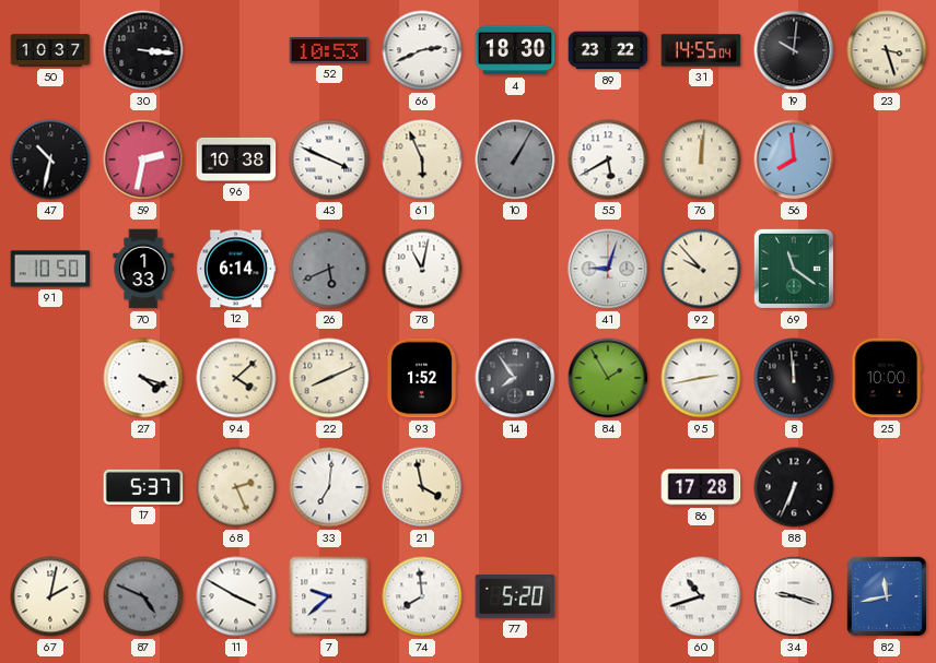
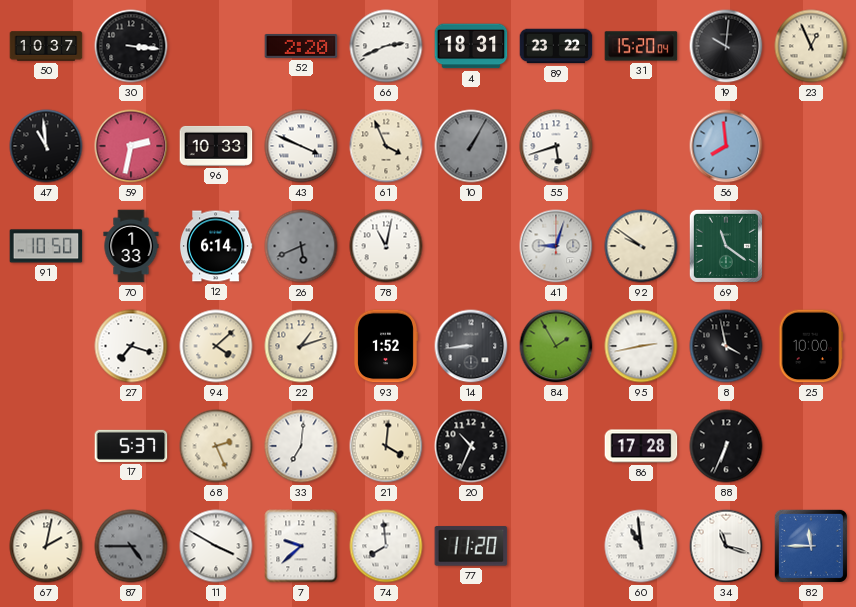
52: 10:53 -> 2:20
4: 18:30 -> 18:31
31: 14:55 -> 15:20
23: 3:27 -> 12:56
47: 10:32 -> 10:59
96: 10:38 -> 10:33
61: 5:56 -> 3:56
55: 5:40 -> 5:42
76: 12:01 -> none
92: 9:53 -> 9:51
27: 4:18 -> 7:18
22: 8:11 -> 1:12
14: 7:54 -> 8:44
8: 11:59 -> 3:58
21: 3:58 -> 4:01
20: none -> 10:34
87: 4:49 -> 4:45
77: 5:20 -> 11:20
60: 10:42 -> 10:59
34: 9:18 -> 11:18
82: 11:43 -> 11:45
